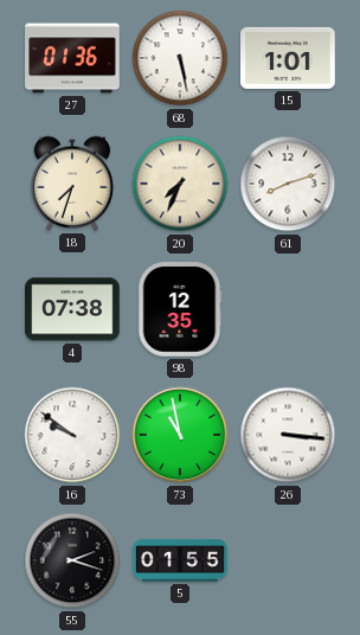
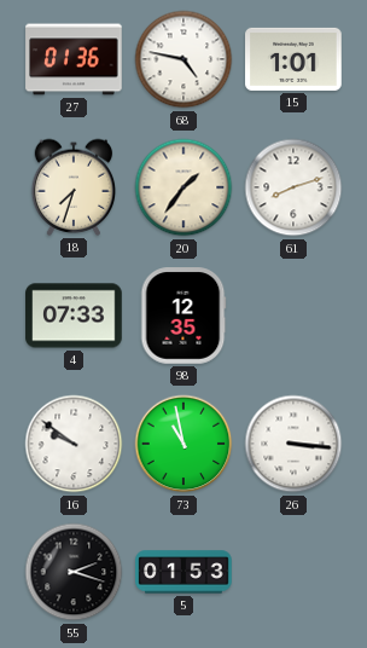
68: 5:28 -> 4:47
20: 7:34 -> 1:36
4: 07:38 -> 07:33
5: 01:55 -> 01:53
